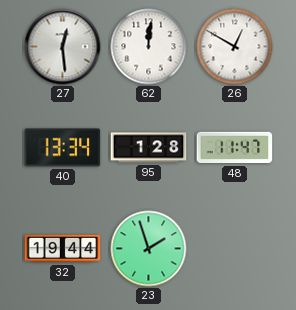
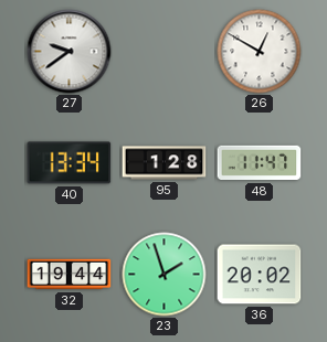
27: 12:29 -> 9:39
62: 12:01 -> none
36: none -> 20:02
